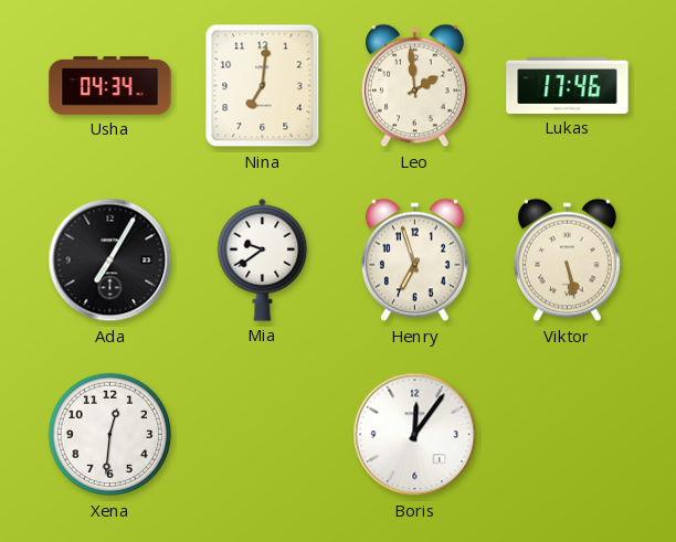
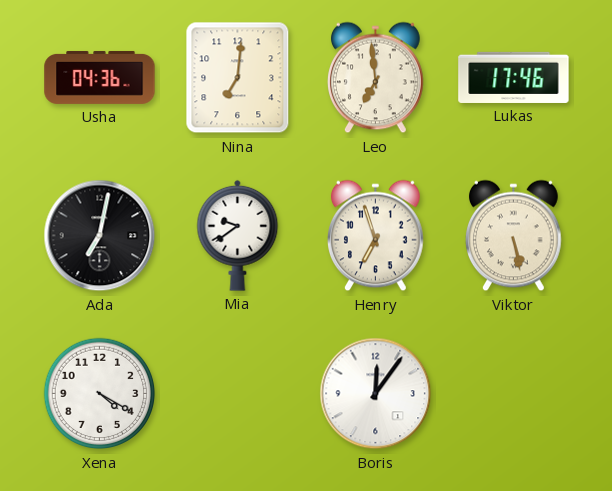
Usha: 04:34 -> 04:36
Leo: 1:59 -> 6:59
Ada: 7:05 -> 7:02
Xena: 12:31 -> 4:20
